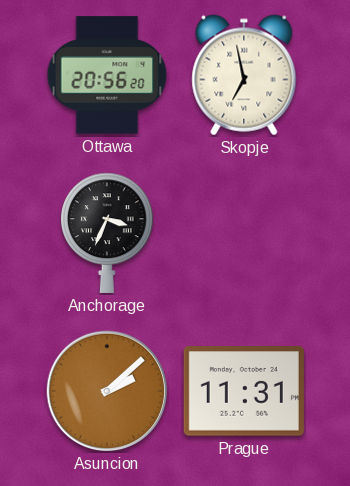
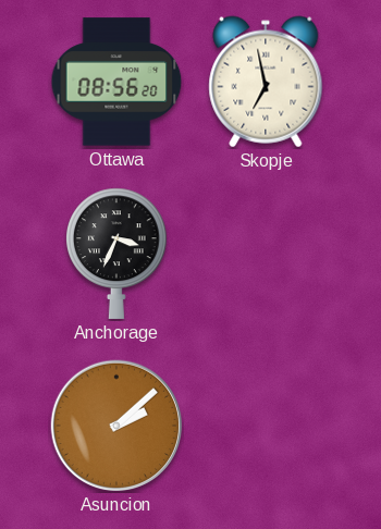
Ottawa: 20:56 -> 08:56
Prague: 11:31 -> none
